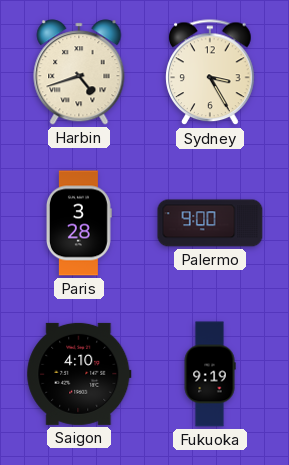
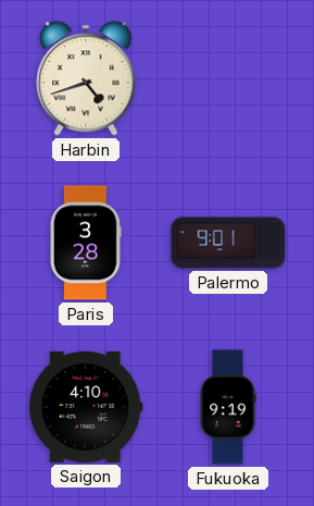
Sydney: 3:25 -> none
Palermo: 9:00 -> 9:01
